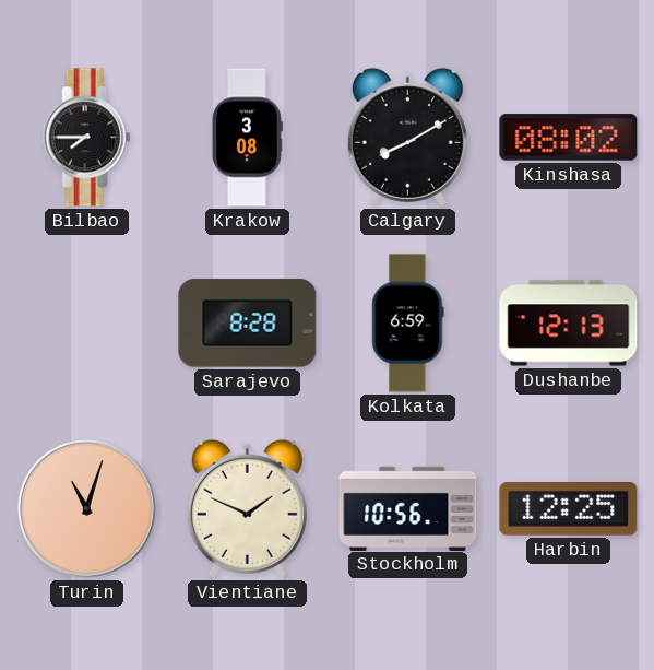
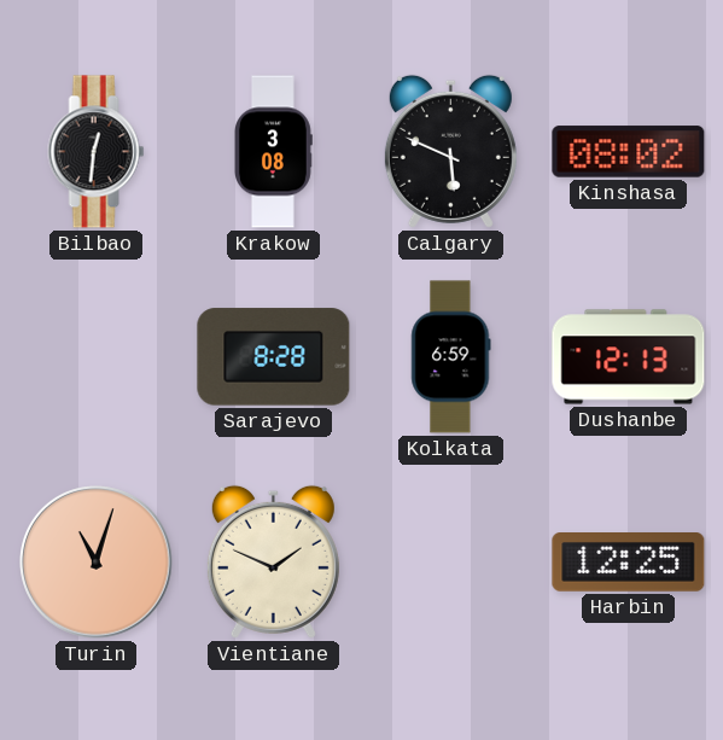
Bilbao: 7:45 -> 12:31
Calgary: 8:10 -> 5:49
Stockholm: 10:56 -> none
